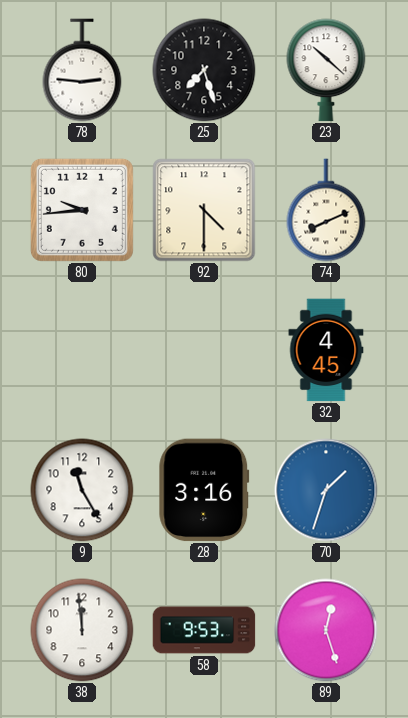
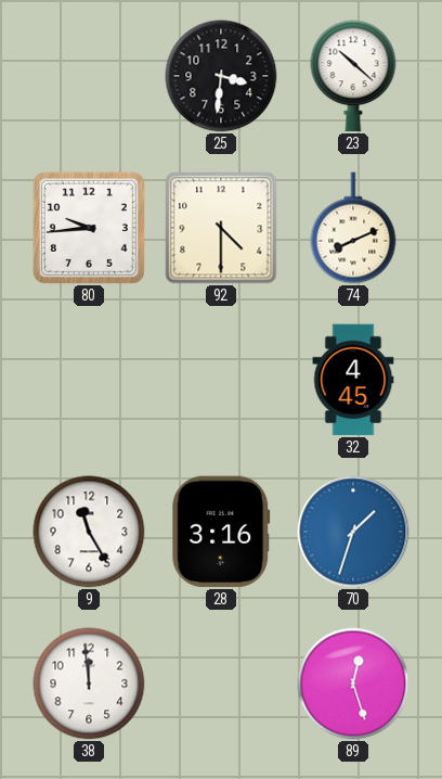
78: 2:46 -> none
25: 7:27 -> 3:31
58: 9:53 -> none
